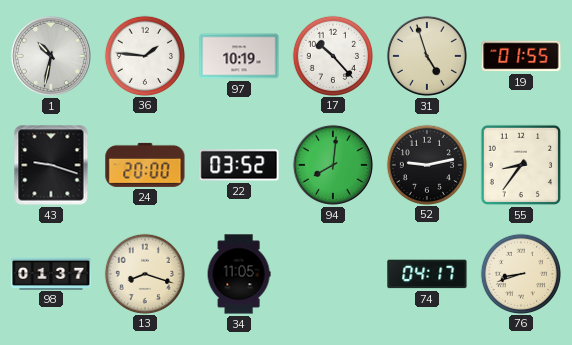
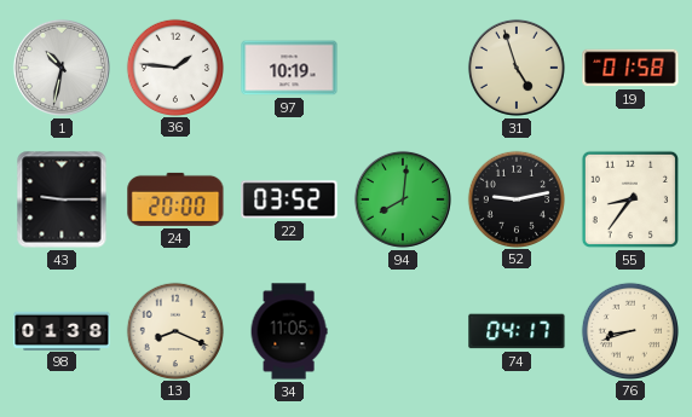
17: 10:23 -> none
19: 01:55 -> 01:58
43: 9:18 -> 9:15
98: 01:37 -> 01:38
13: 8:18 -> 8:19
